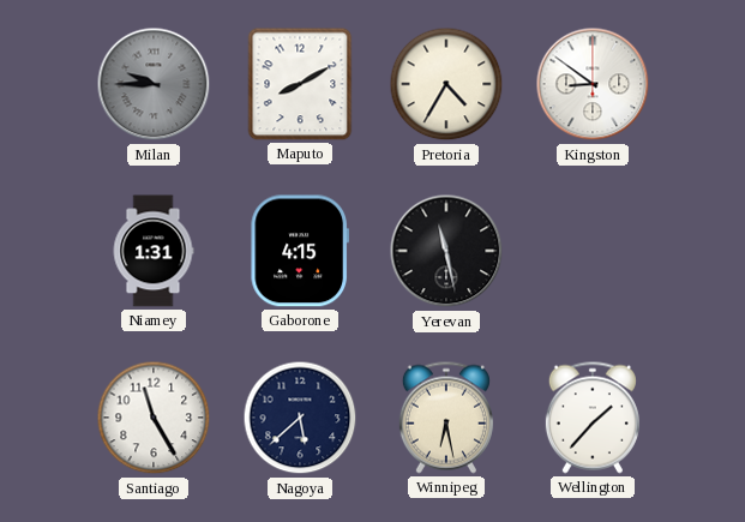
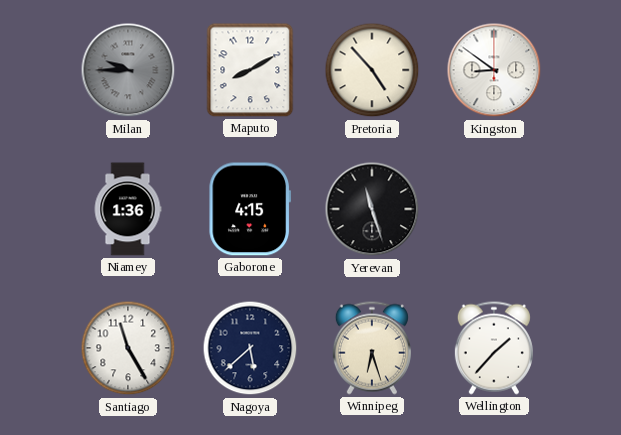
Pretoria: 4:35 -> 4:53
Niamey: 1:31 -> 1:36
Yerevan: 11:28 -> 11:27
Winnipeg: 6:28 -> 6:27
